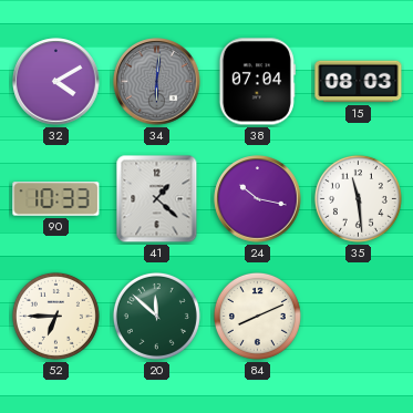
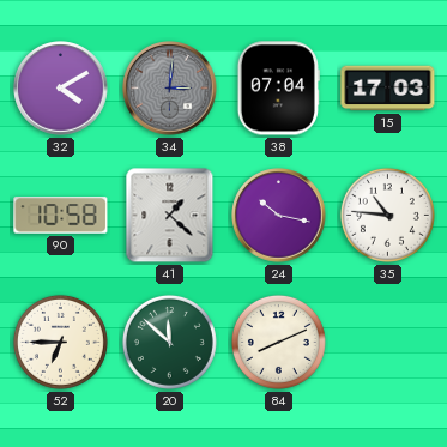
34: 6:01 -> 3:01
15: 08:03 -> 17:03
90: 10:33 -> 10:58
35: 11:29 -> 10:46
